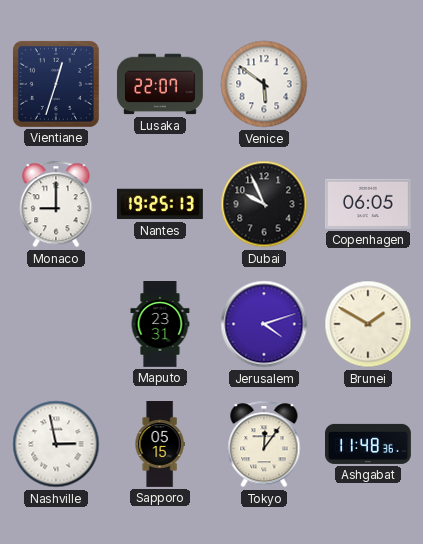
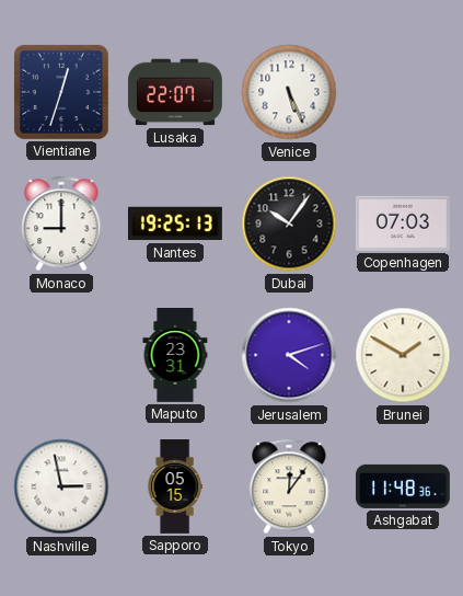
Venice: 5:51 -> 5:26
Dubai: 9:56 -> 10:06
Copenhagen: 06:05 -> 07:03
